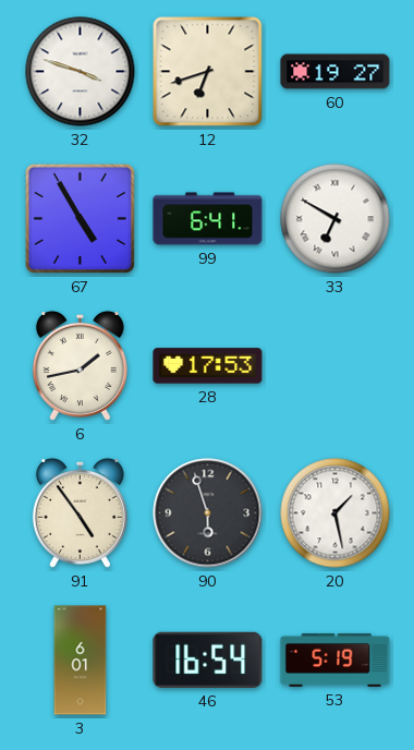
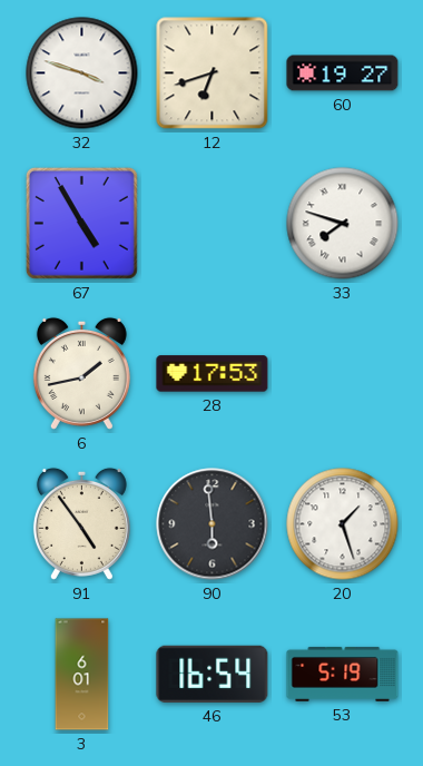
99: 6:41 -> none
33: 6:50 -> 7:48
90: 5:57 -> 5:59
20: 1:28 -> 1:27
